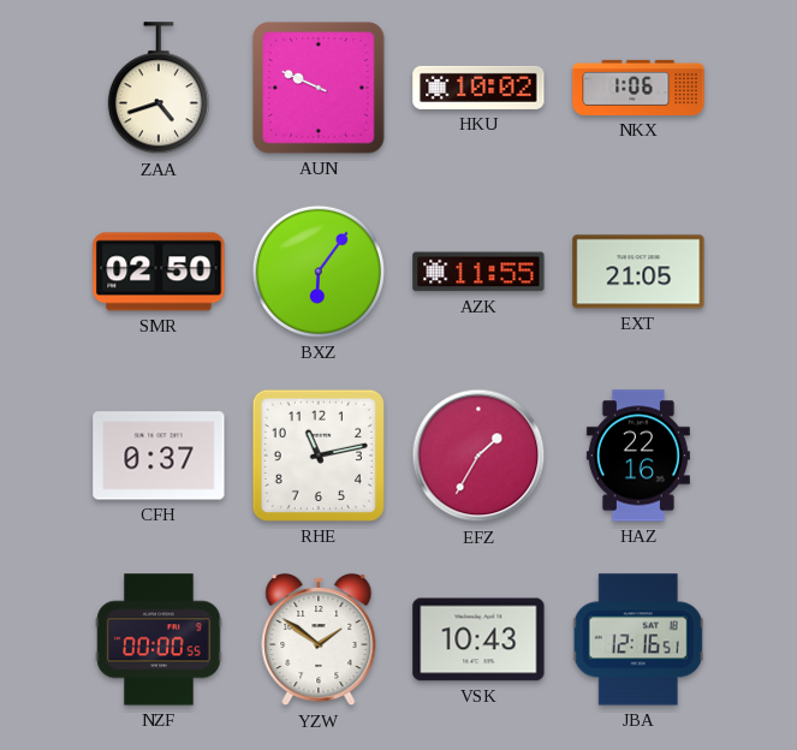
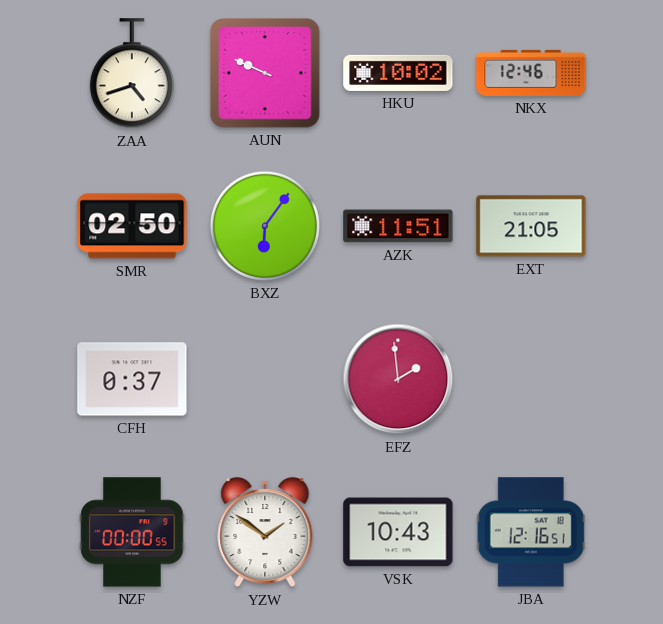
NKX: 1:06 -> 12:46
AZK: 11:55 -> 11:51
RHE: 11:13 -> none
EFZ: 1:35 -> 1:59
HAZ: 22:16 -> none
